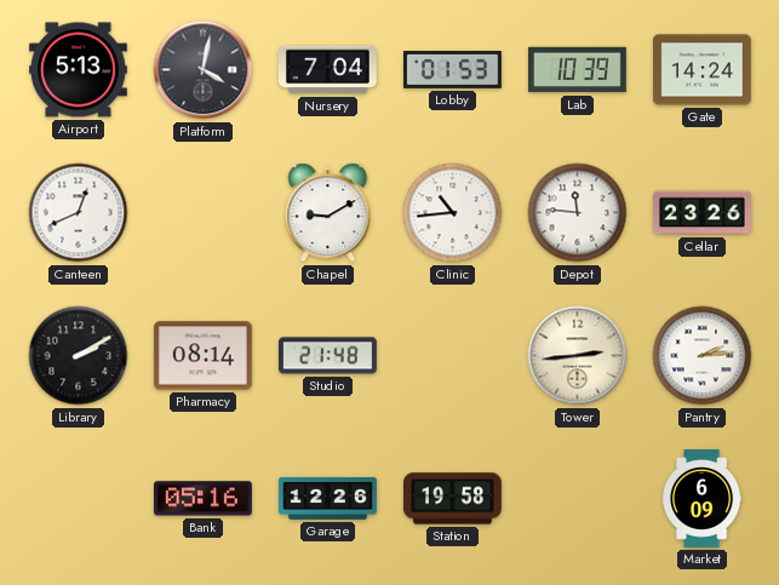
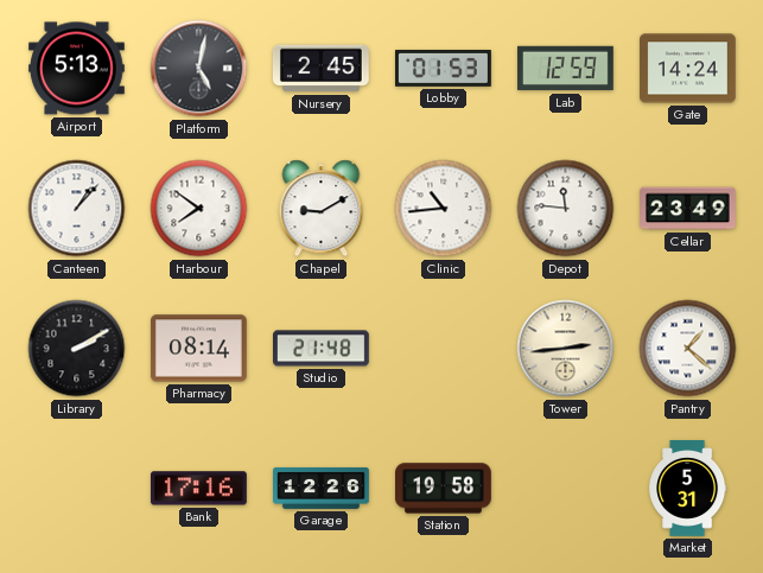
Platform: 4:02 -> 5:02
Nursery: 7:04 -> 2:45
Lab: 10:39 -> 12:59
Canteen: 12:41 -> 1:07
Harbour: none -> 7:51
Cellar: 23:26 -> 23:49
Pantry: 2:14 -> 1:22
Bank: 05:16 -> 17:16
Market: 6:09 -> 5:31
